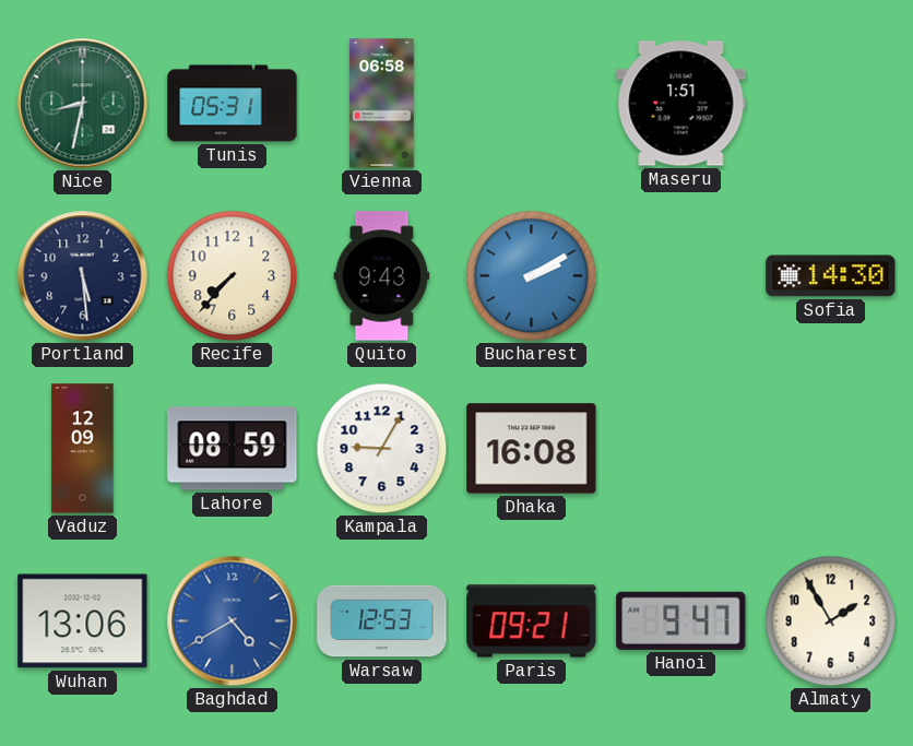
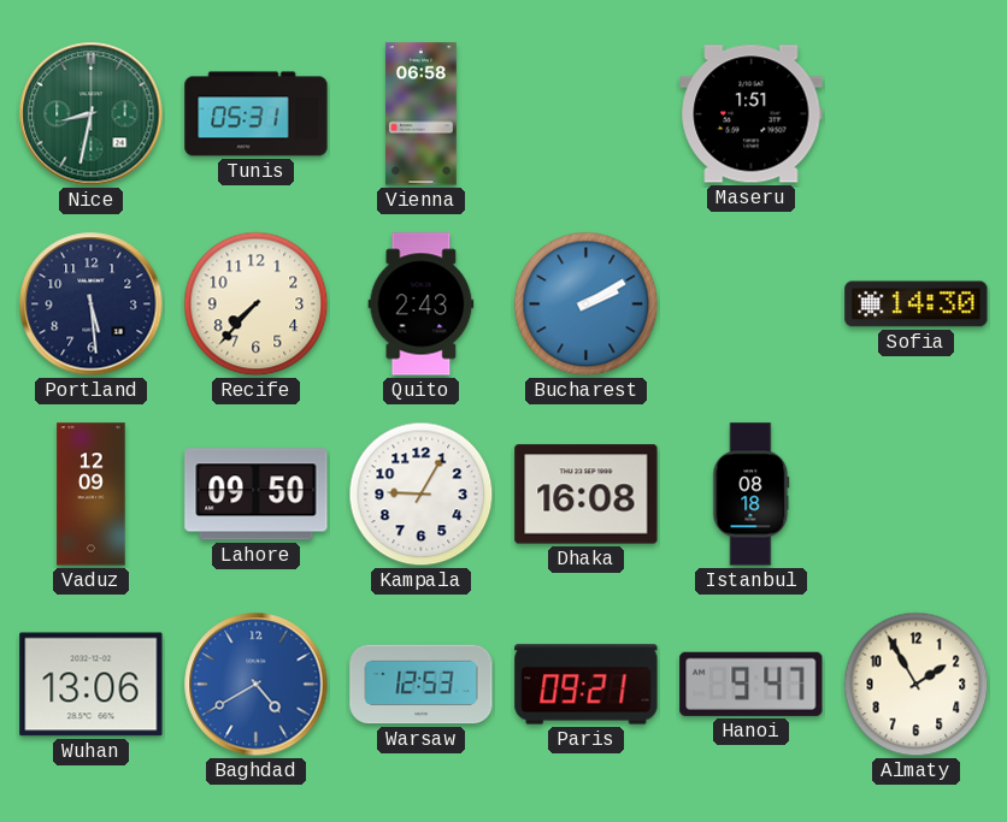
Quito: 9:43 -> 2:43
Lahore: 08:59 -> 09:50
Istanbul: none -> 08:18
